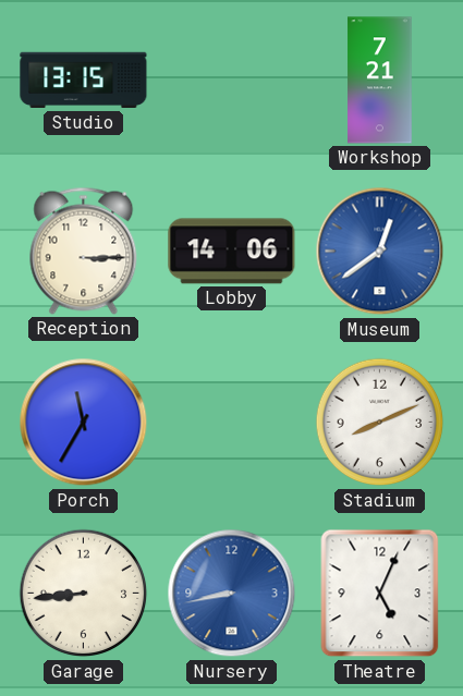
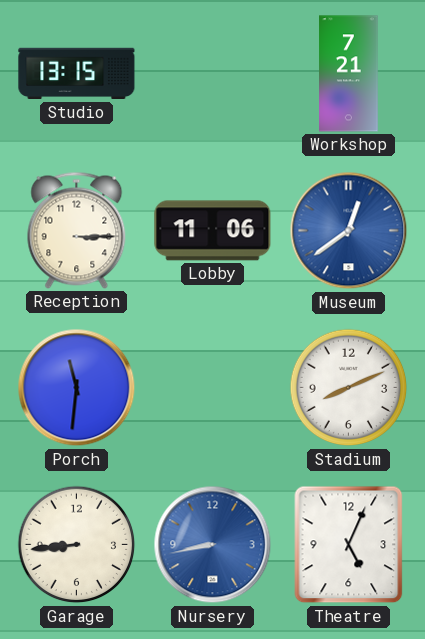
Lobby: 14:06 -> 11:06
Porch: 11:35 -> 11:31
